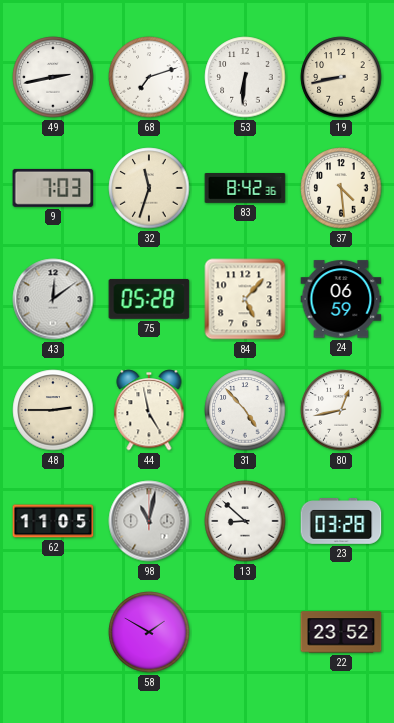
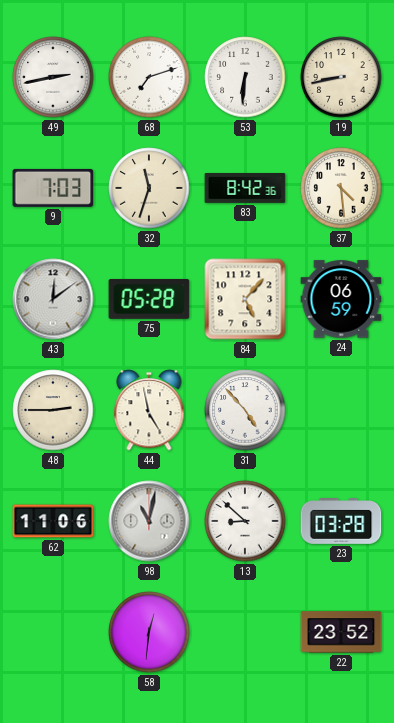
80: 12:43 -> none
62: 11:05 -> 11:06
58: 1:50 -> 12:31
